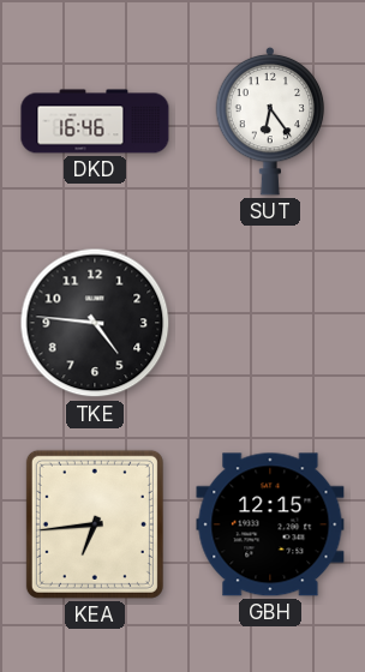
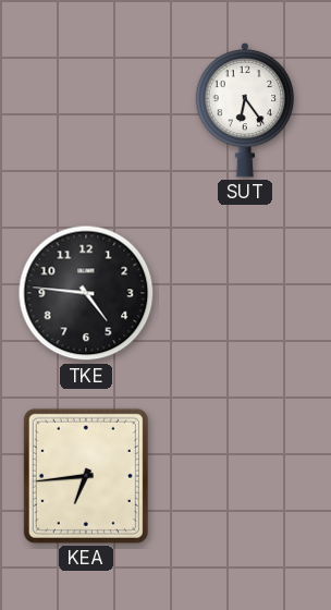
DKD: 16:46 -> none
GBH: 12:15 -> none
